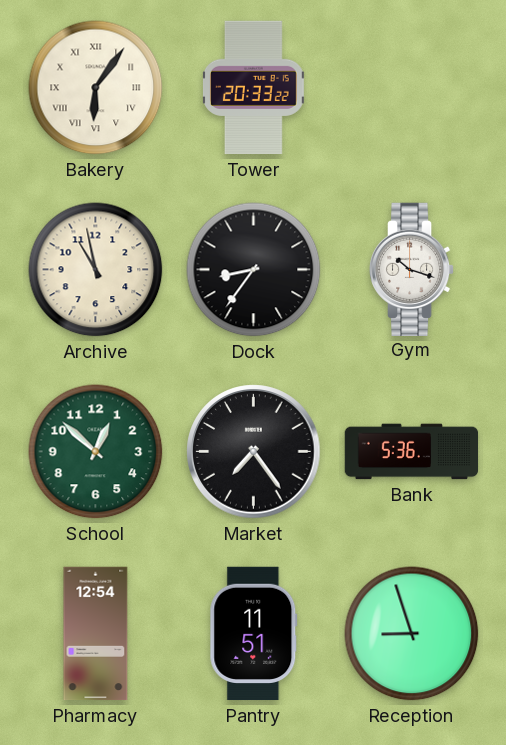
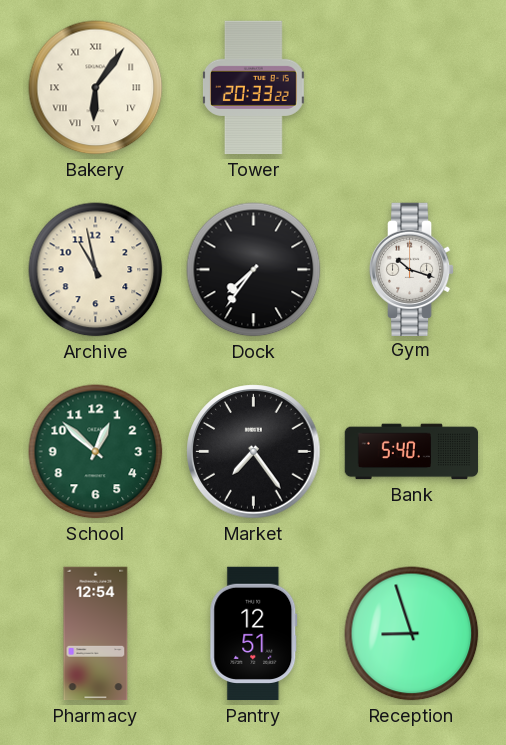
Dock: 8:36 -> 7:36
Bank: 5:36 -> 5:40
Pantry: 11:51 -> 12:51
